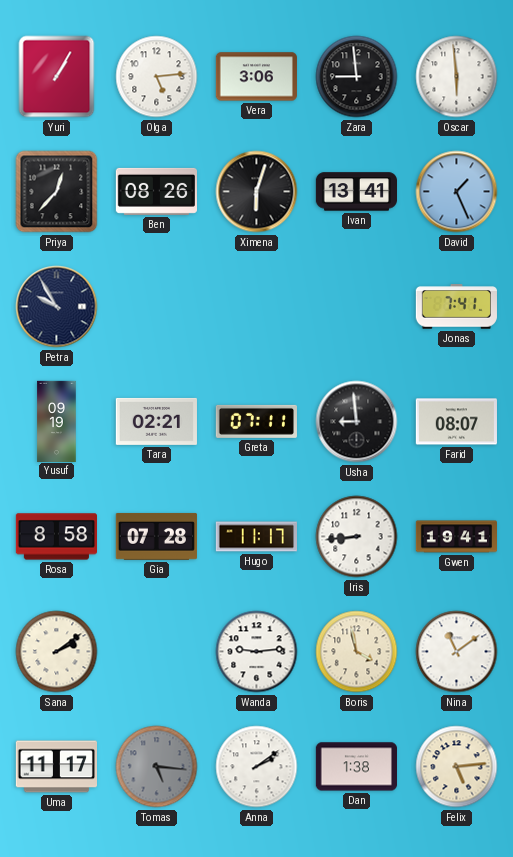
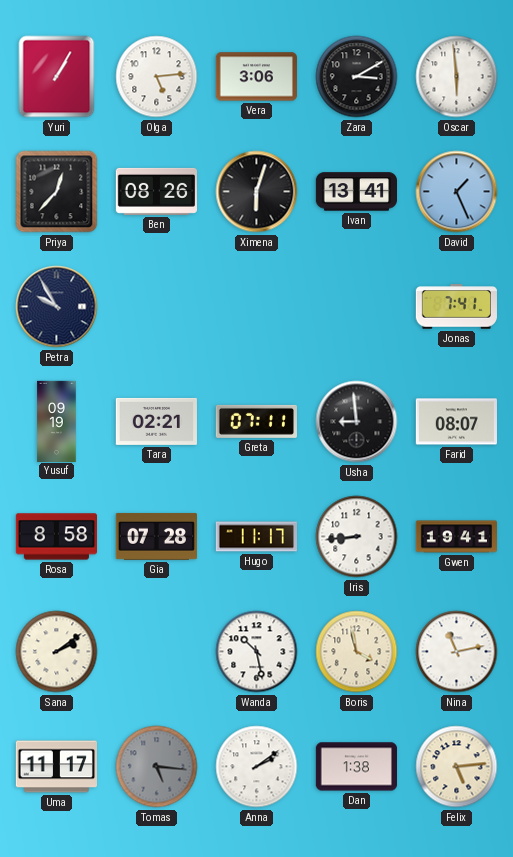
Zara: 8:59 -> 3:10
Wanda: 9:14 -> 10:28
Nina: 11:09 -> 11:13
